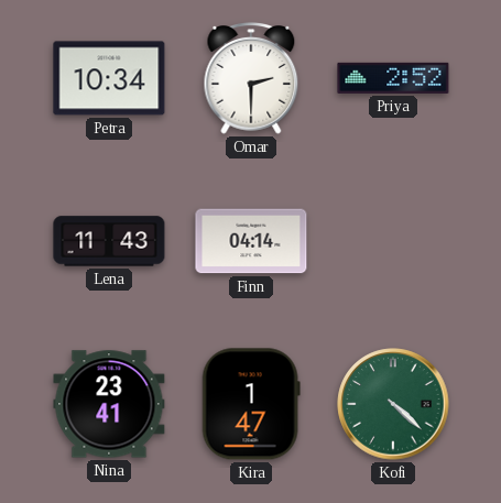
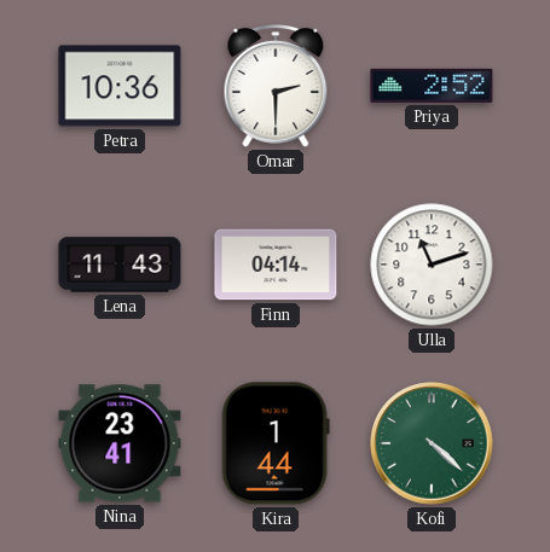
Petra: 10:34 -> 10:36
Ulla: none -> 11:12
Kira: 1:47 -> 1:44
